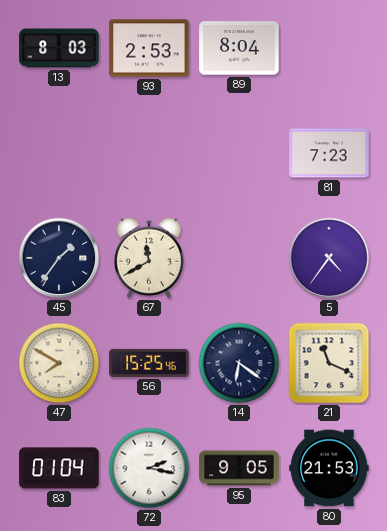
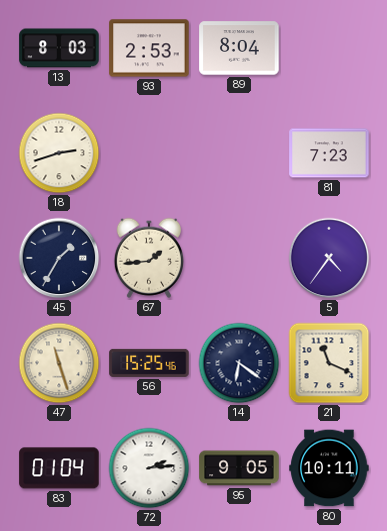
18: none -> 2:42
45: 1:36 -> 1:35
67: 11:40 -> 1:44
47: 7:50 -> 11:27
72: 2:17 -> 2:14
80: 21:53 -> 10:11
